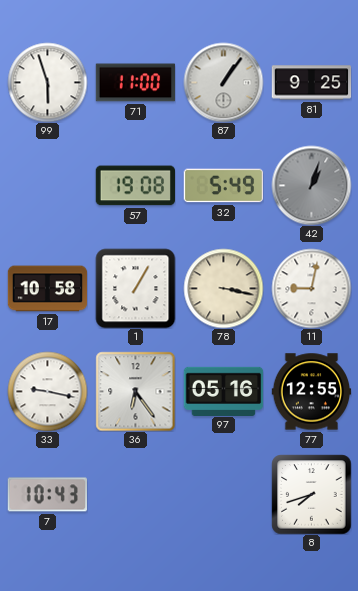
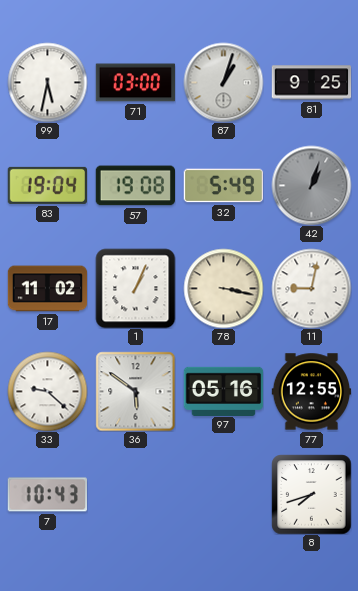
99: 5:57 -> 5:32
71: 11:00 -> 03:00
87: 1:06 -> 1:03
83: none -> 19:04
17: 10:58 -> 11:02
1: 1:05 -> 1:04
33: 9:17 -> 9:22
36: 6:24 -> 5:51
